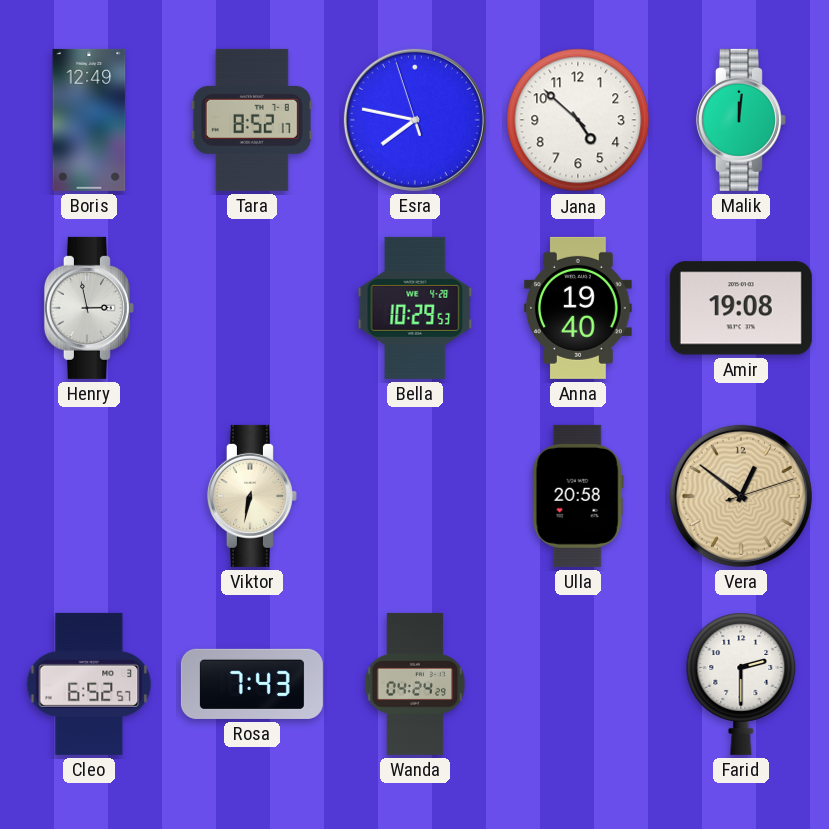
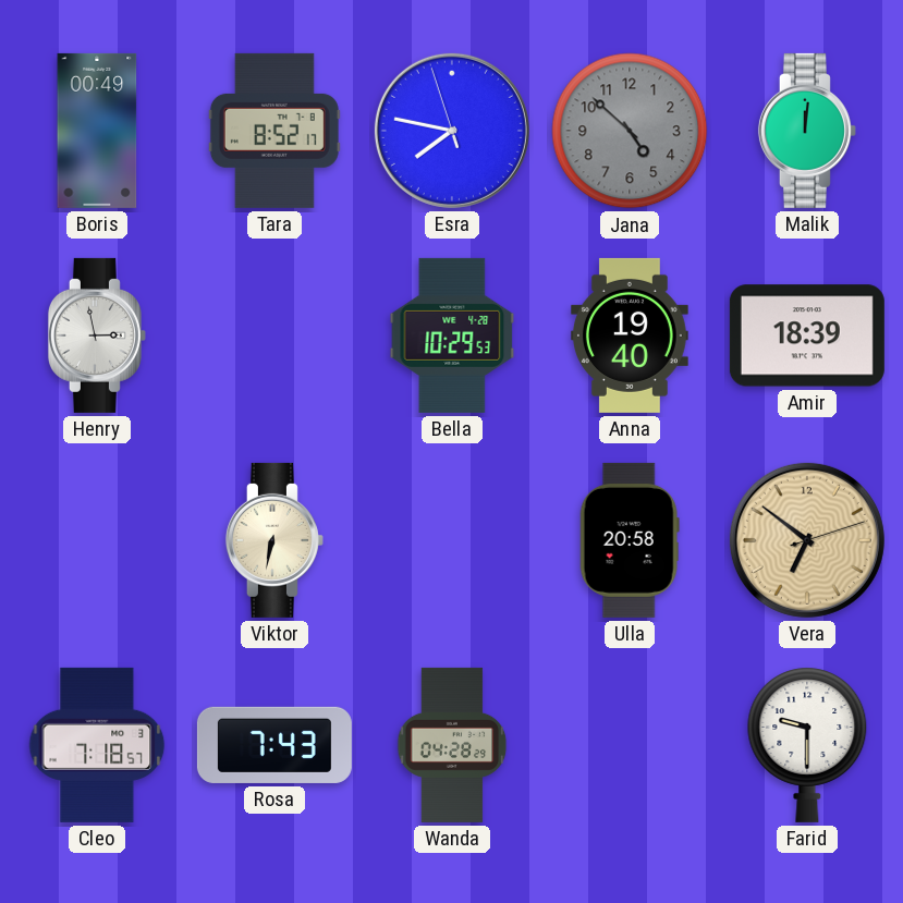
Boris: 12:49 -> 00:49
Jana dial: white -> grey
Amir: 19:08 -> 18:39
Vera: 12:51 -> 6:51
Cleo: 6:52 -> 7:18
Wanda: 04:24 -> 04:28
Farid: 2:30 -> 9:30
